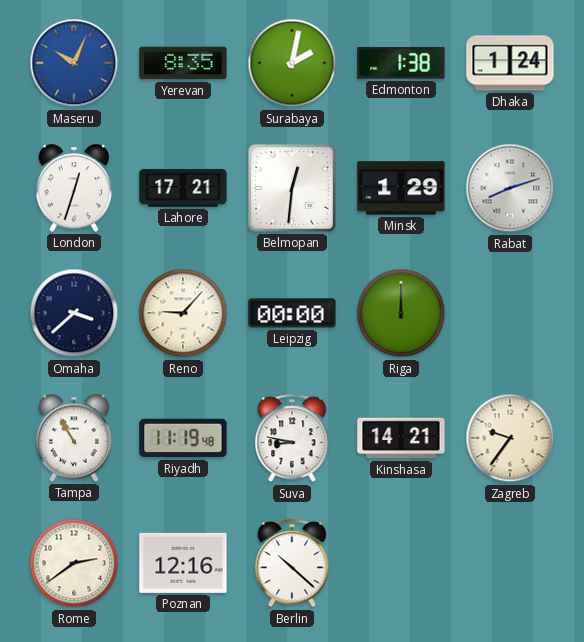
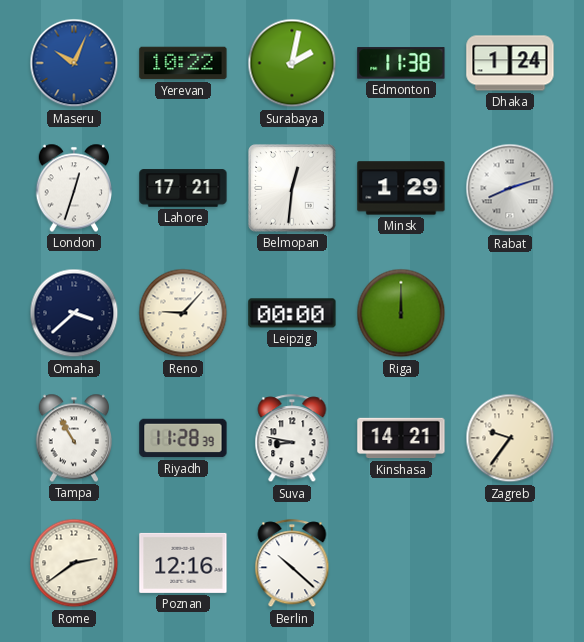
Yerevan: 8:35 -> 10:22
Edmonton: 1:38 -> 11:38
Riyadh: 11:19 -> 11:28
